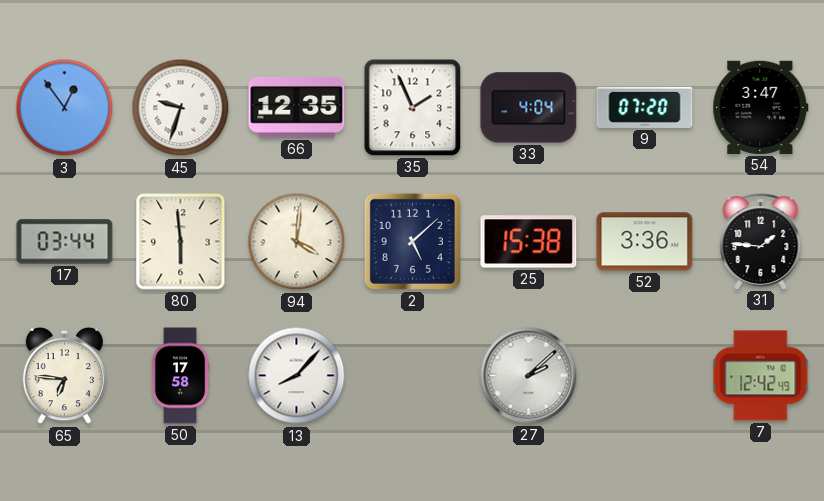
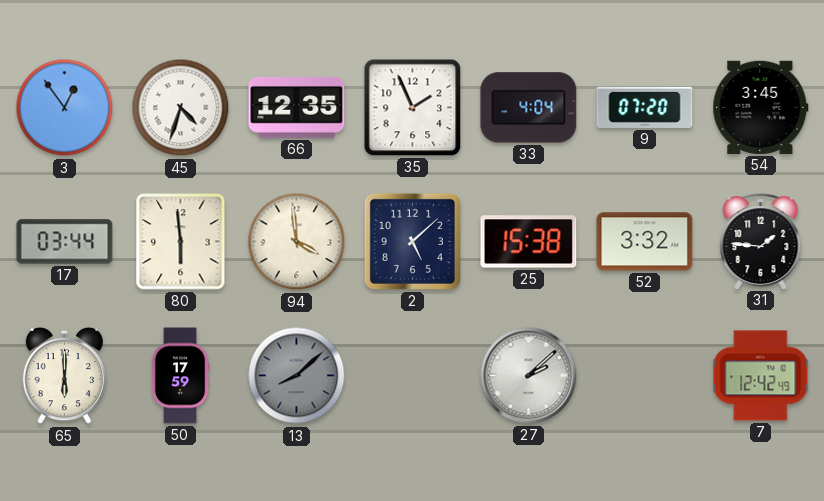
45: 9:33 -> 4:33
54: 3:47 -> 3:45
94: 4:01 -> 3:59
52: 3:36 -> 3:32
65: 6:46 -> 6:00
50: 17:58 -> 17:59
13: 8:07 -> 8:08
13 dial: white -> grey
